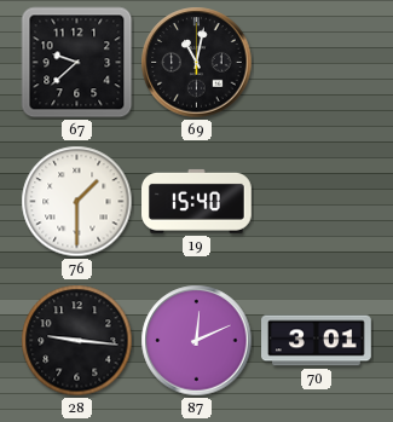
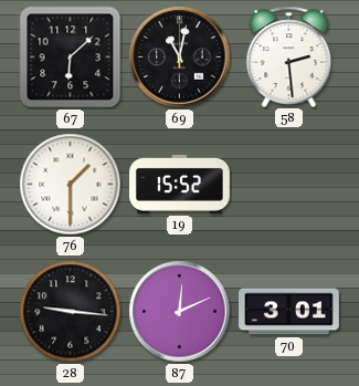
67: 9:38 -> 6:08
58: none -> 2:29
19: 15:40 -> 15:52
